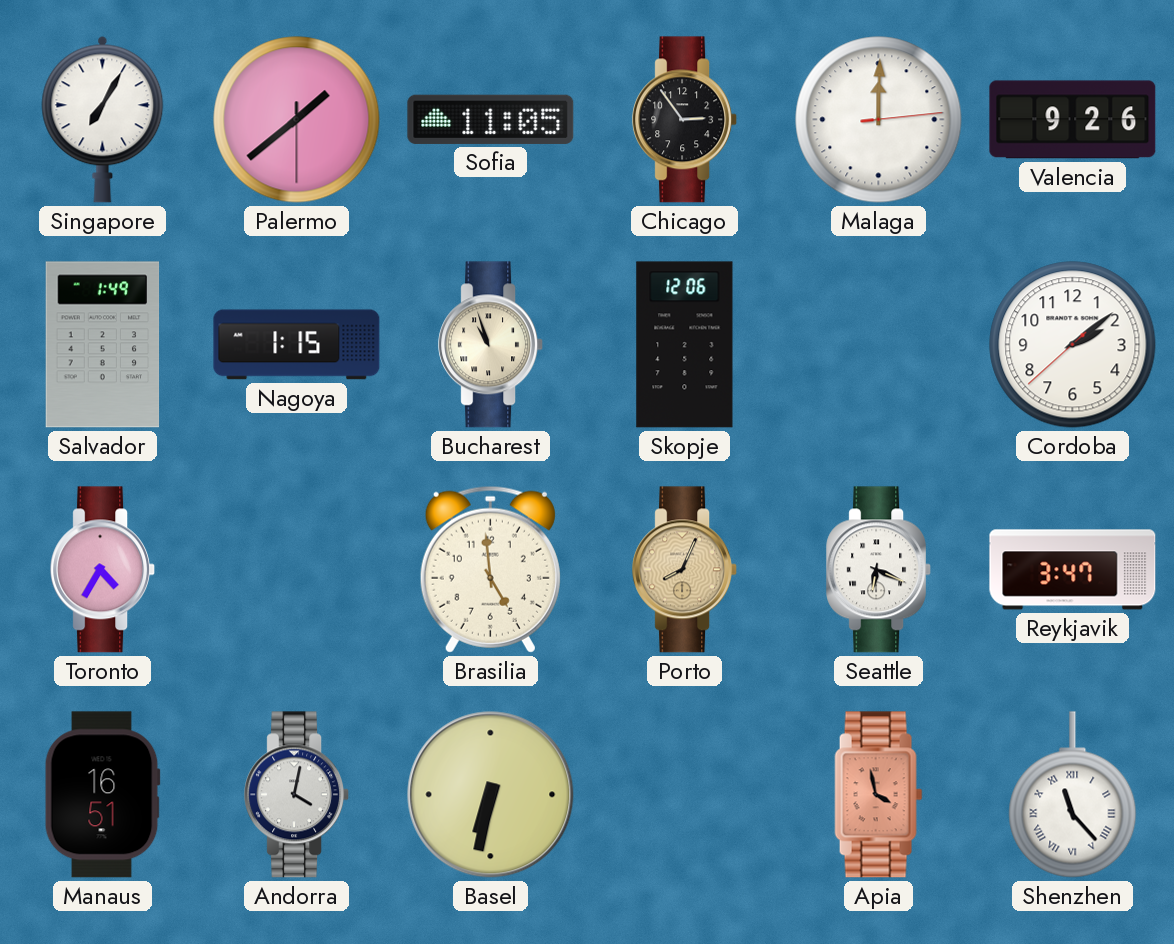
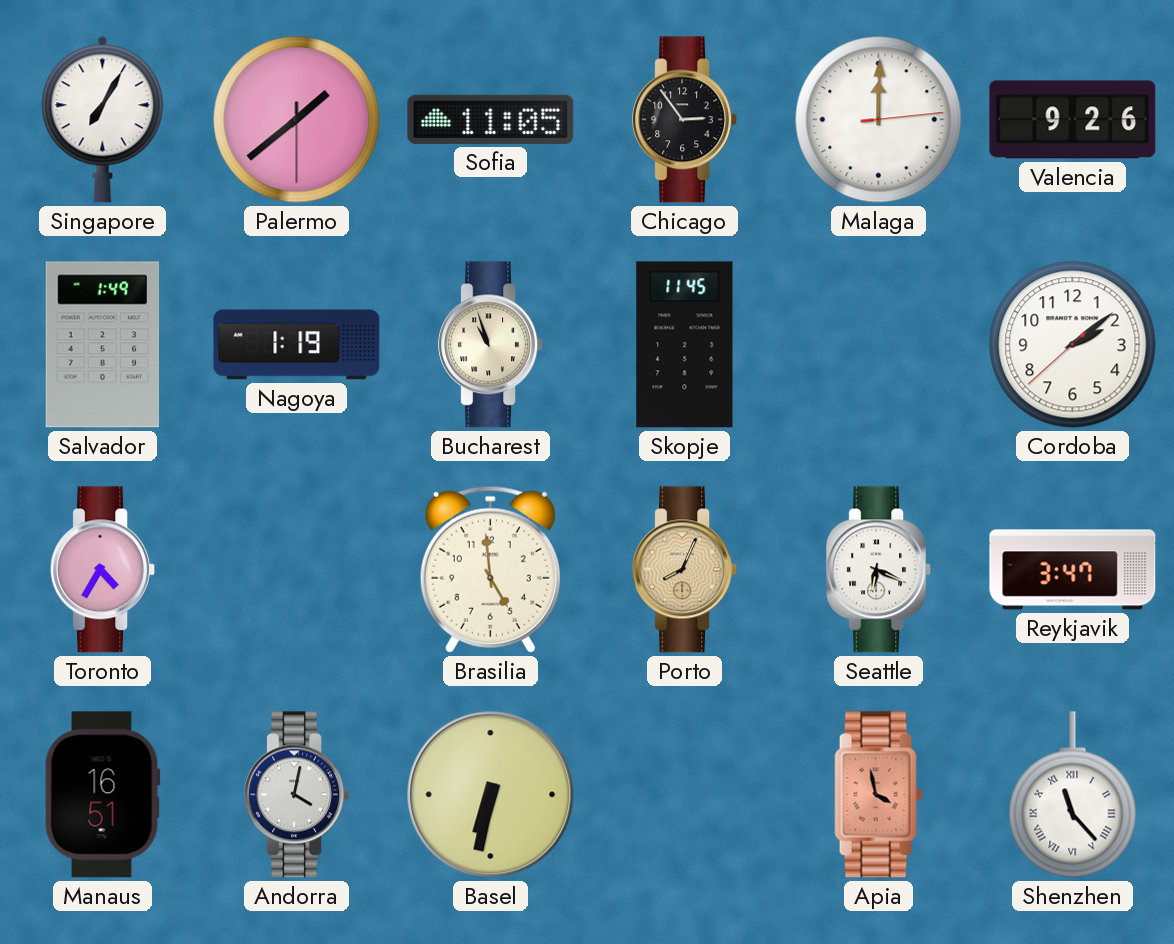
Nagoya: 1:15 -> 1:19
Skopje: 12:06 -> 11:45
